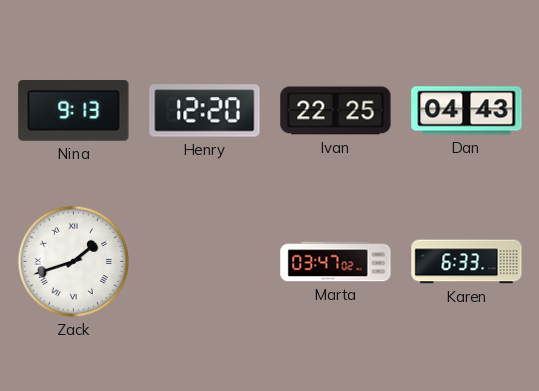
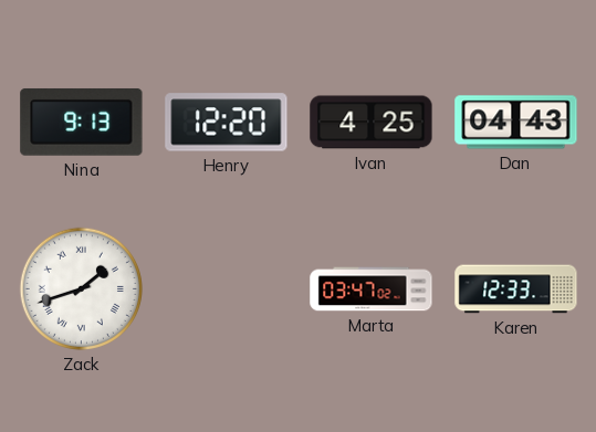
Ivan: 22:25 -> 4:25
Karen: 6:33 -> 12:33
